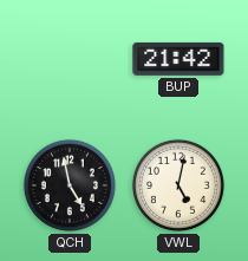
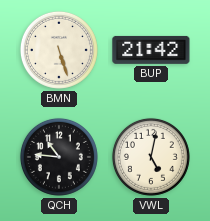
BMN: none -> 5:27
QCH: 4:58 -> 10:46
